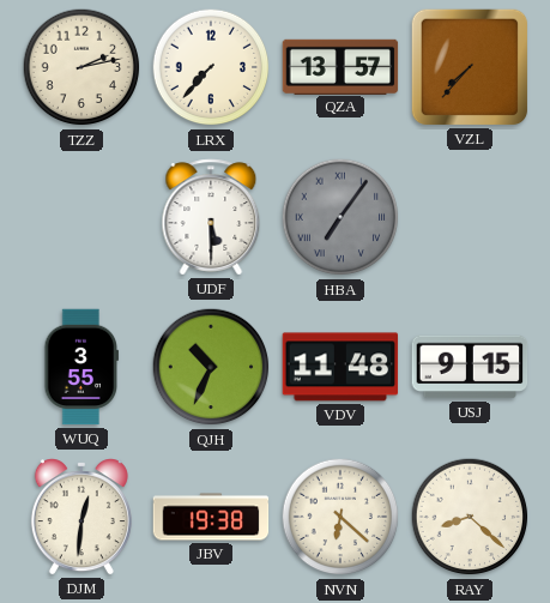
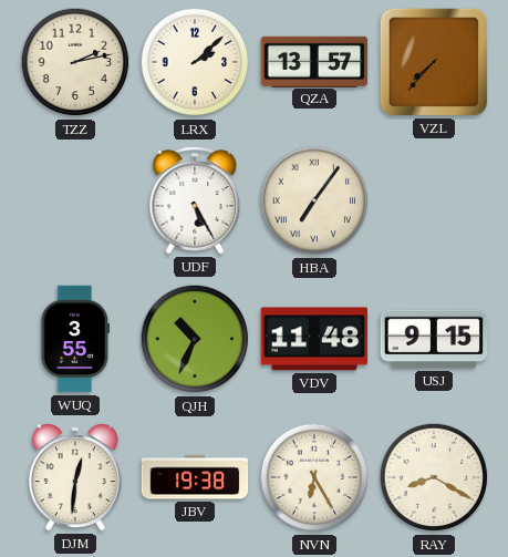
LRX: 7:37 -> 2:08
UDF: 5:30 -> 5:25
HBA dial: grey -> cream
NVN: 6:22 -> 6:25
RAY: 8:22 -> 8:20
